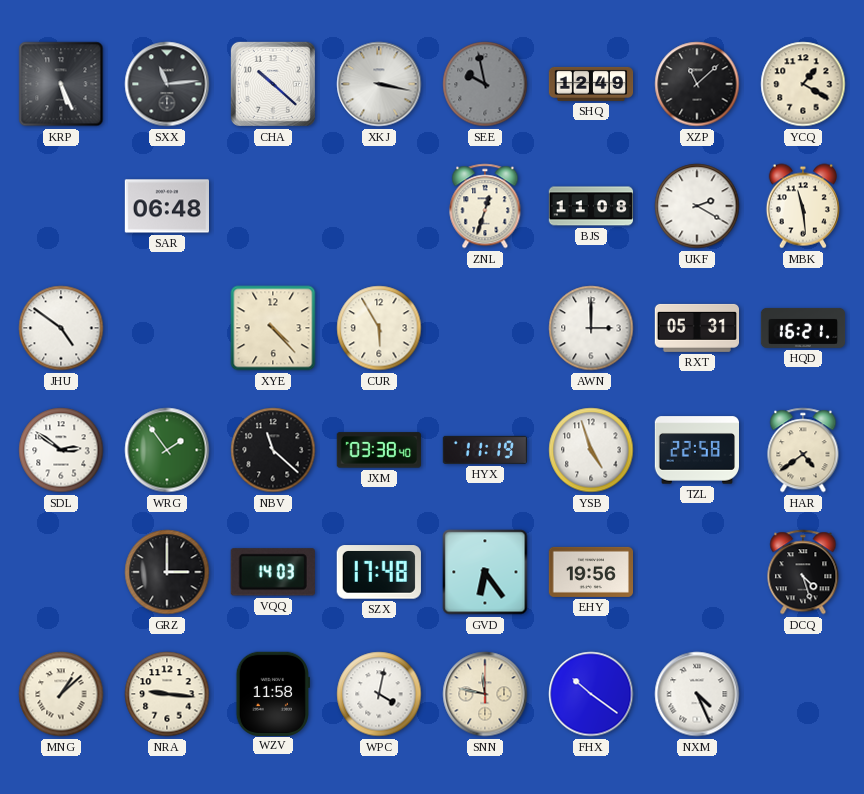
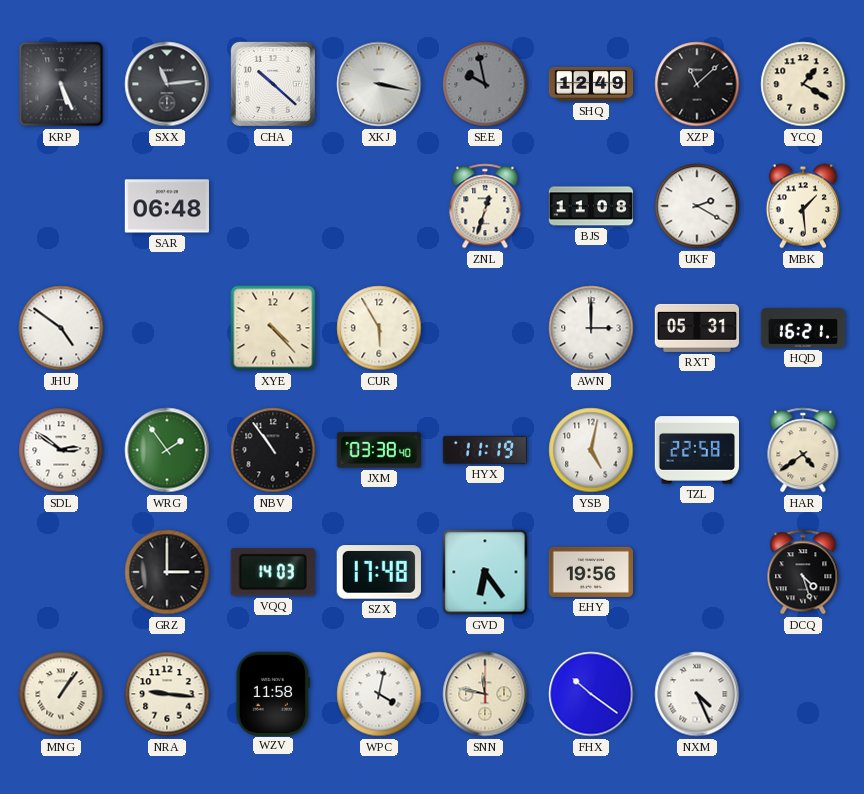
MBK: 11:29 -> 1:29
NBV: 11:22 -> 10:54
YSB: 4:57 -> 5:02
MNG: 1:08 -> 1:06
